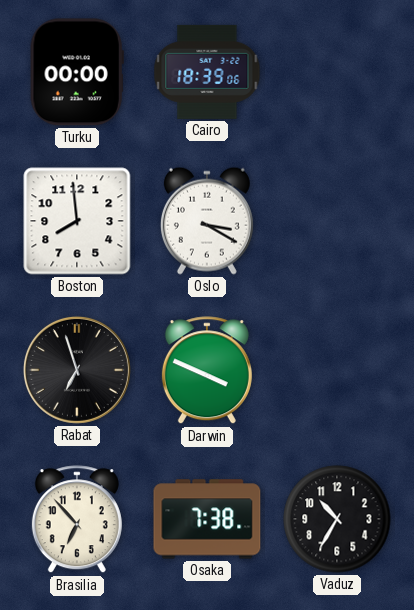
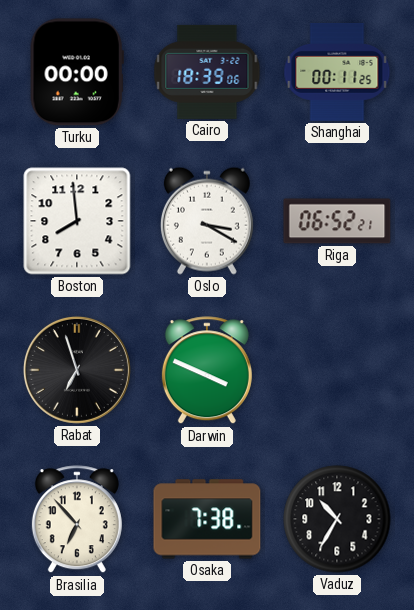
Shanghai: none -> 00:11
Riga: none -> 06:52
